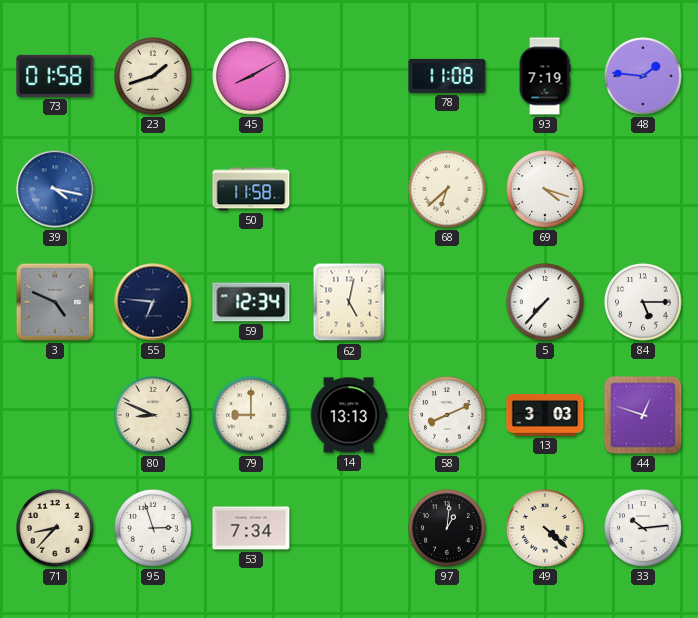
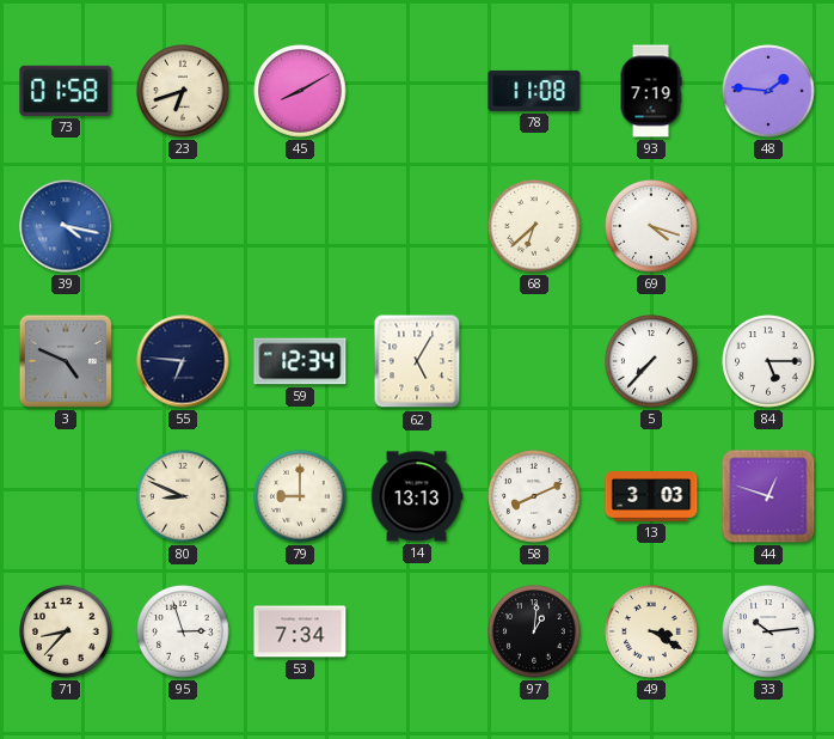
23: 1:42 -> 6:42
50: 11:58 -> none
62: 5:02 -> 5:05
49: 4:22 -> 3:20
